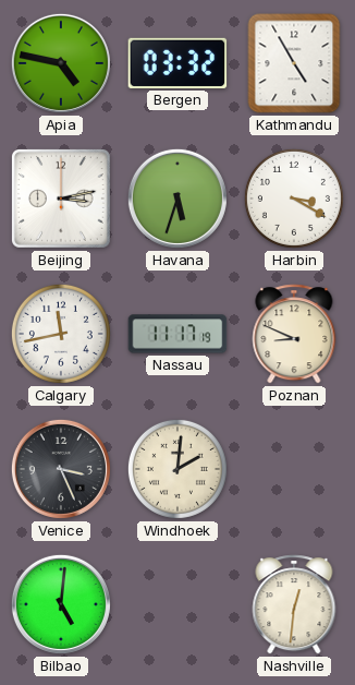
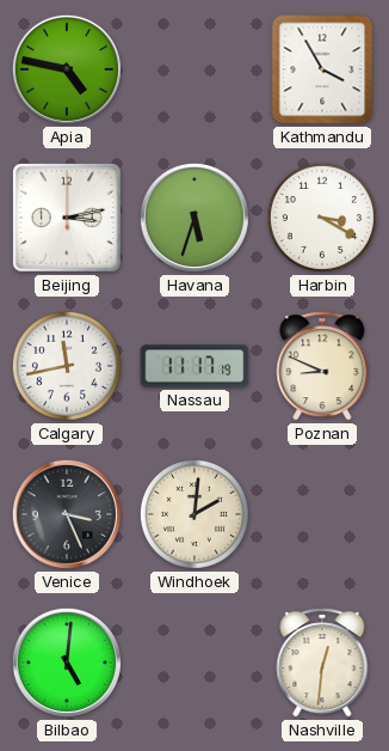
Bergen: 03:32 -> none
Kathmandu: 4:55 -> 3:55
